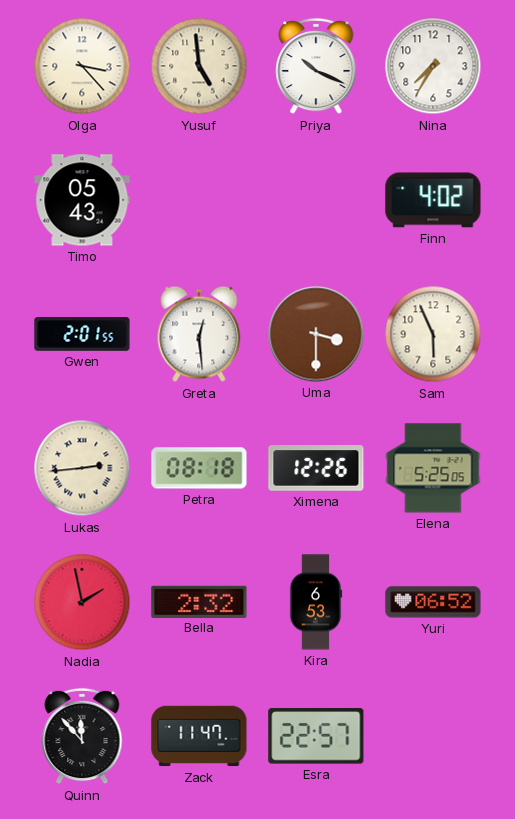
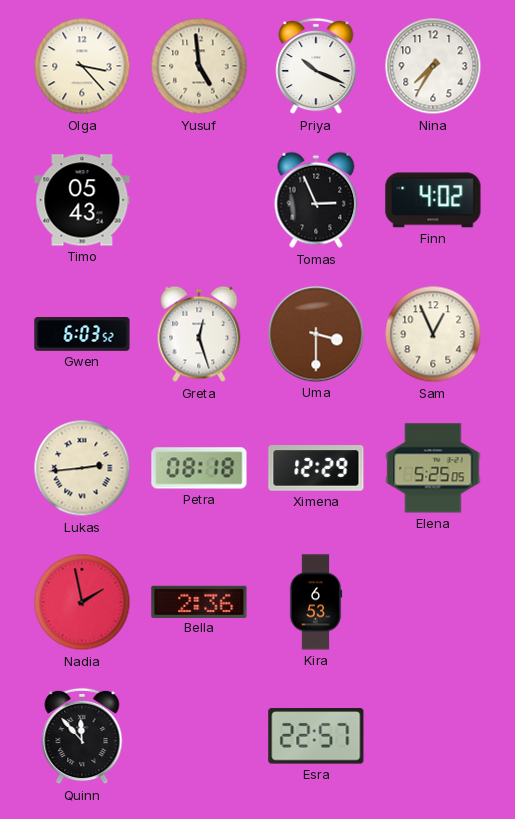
Tomas: none -> 2:56
Gwen: 2:01 -> 6:03
Greta: 12:29 -> 12:27
Sam: 5:56 -> 12:56
Ximena: 12:26 -> 12:29
Bella: 2:32 -> 2:36
Yuri: 06:52 -> none
Zack: 11:47 -> none
